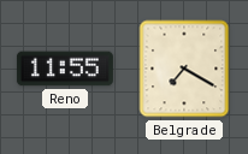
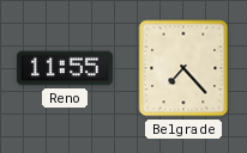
Belgrade: 7:20 -> 7:23
